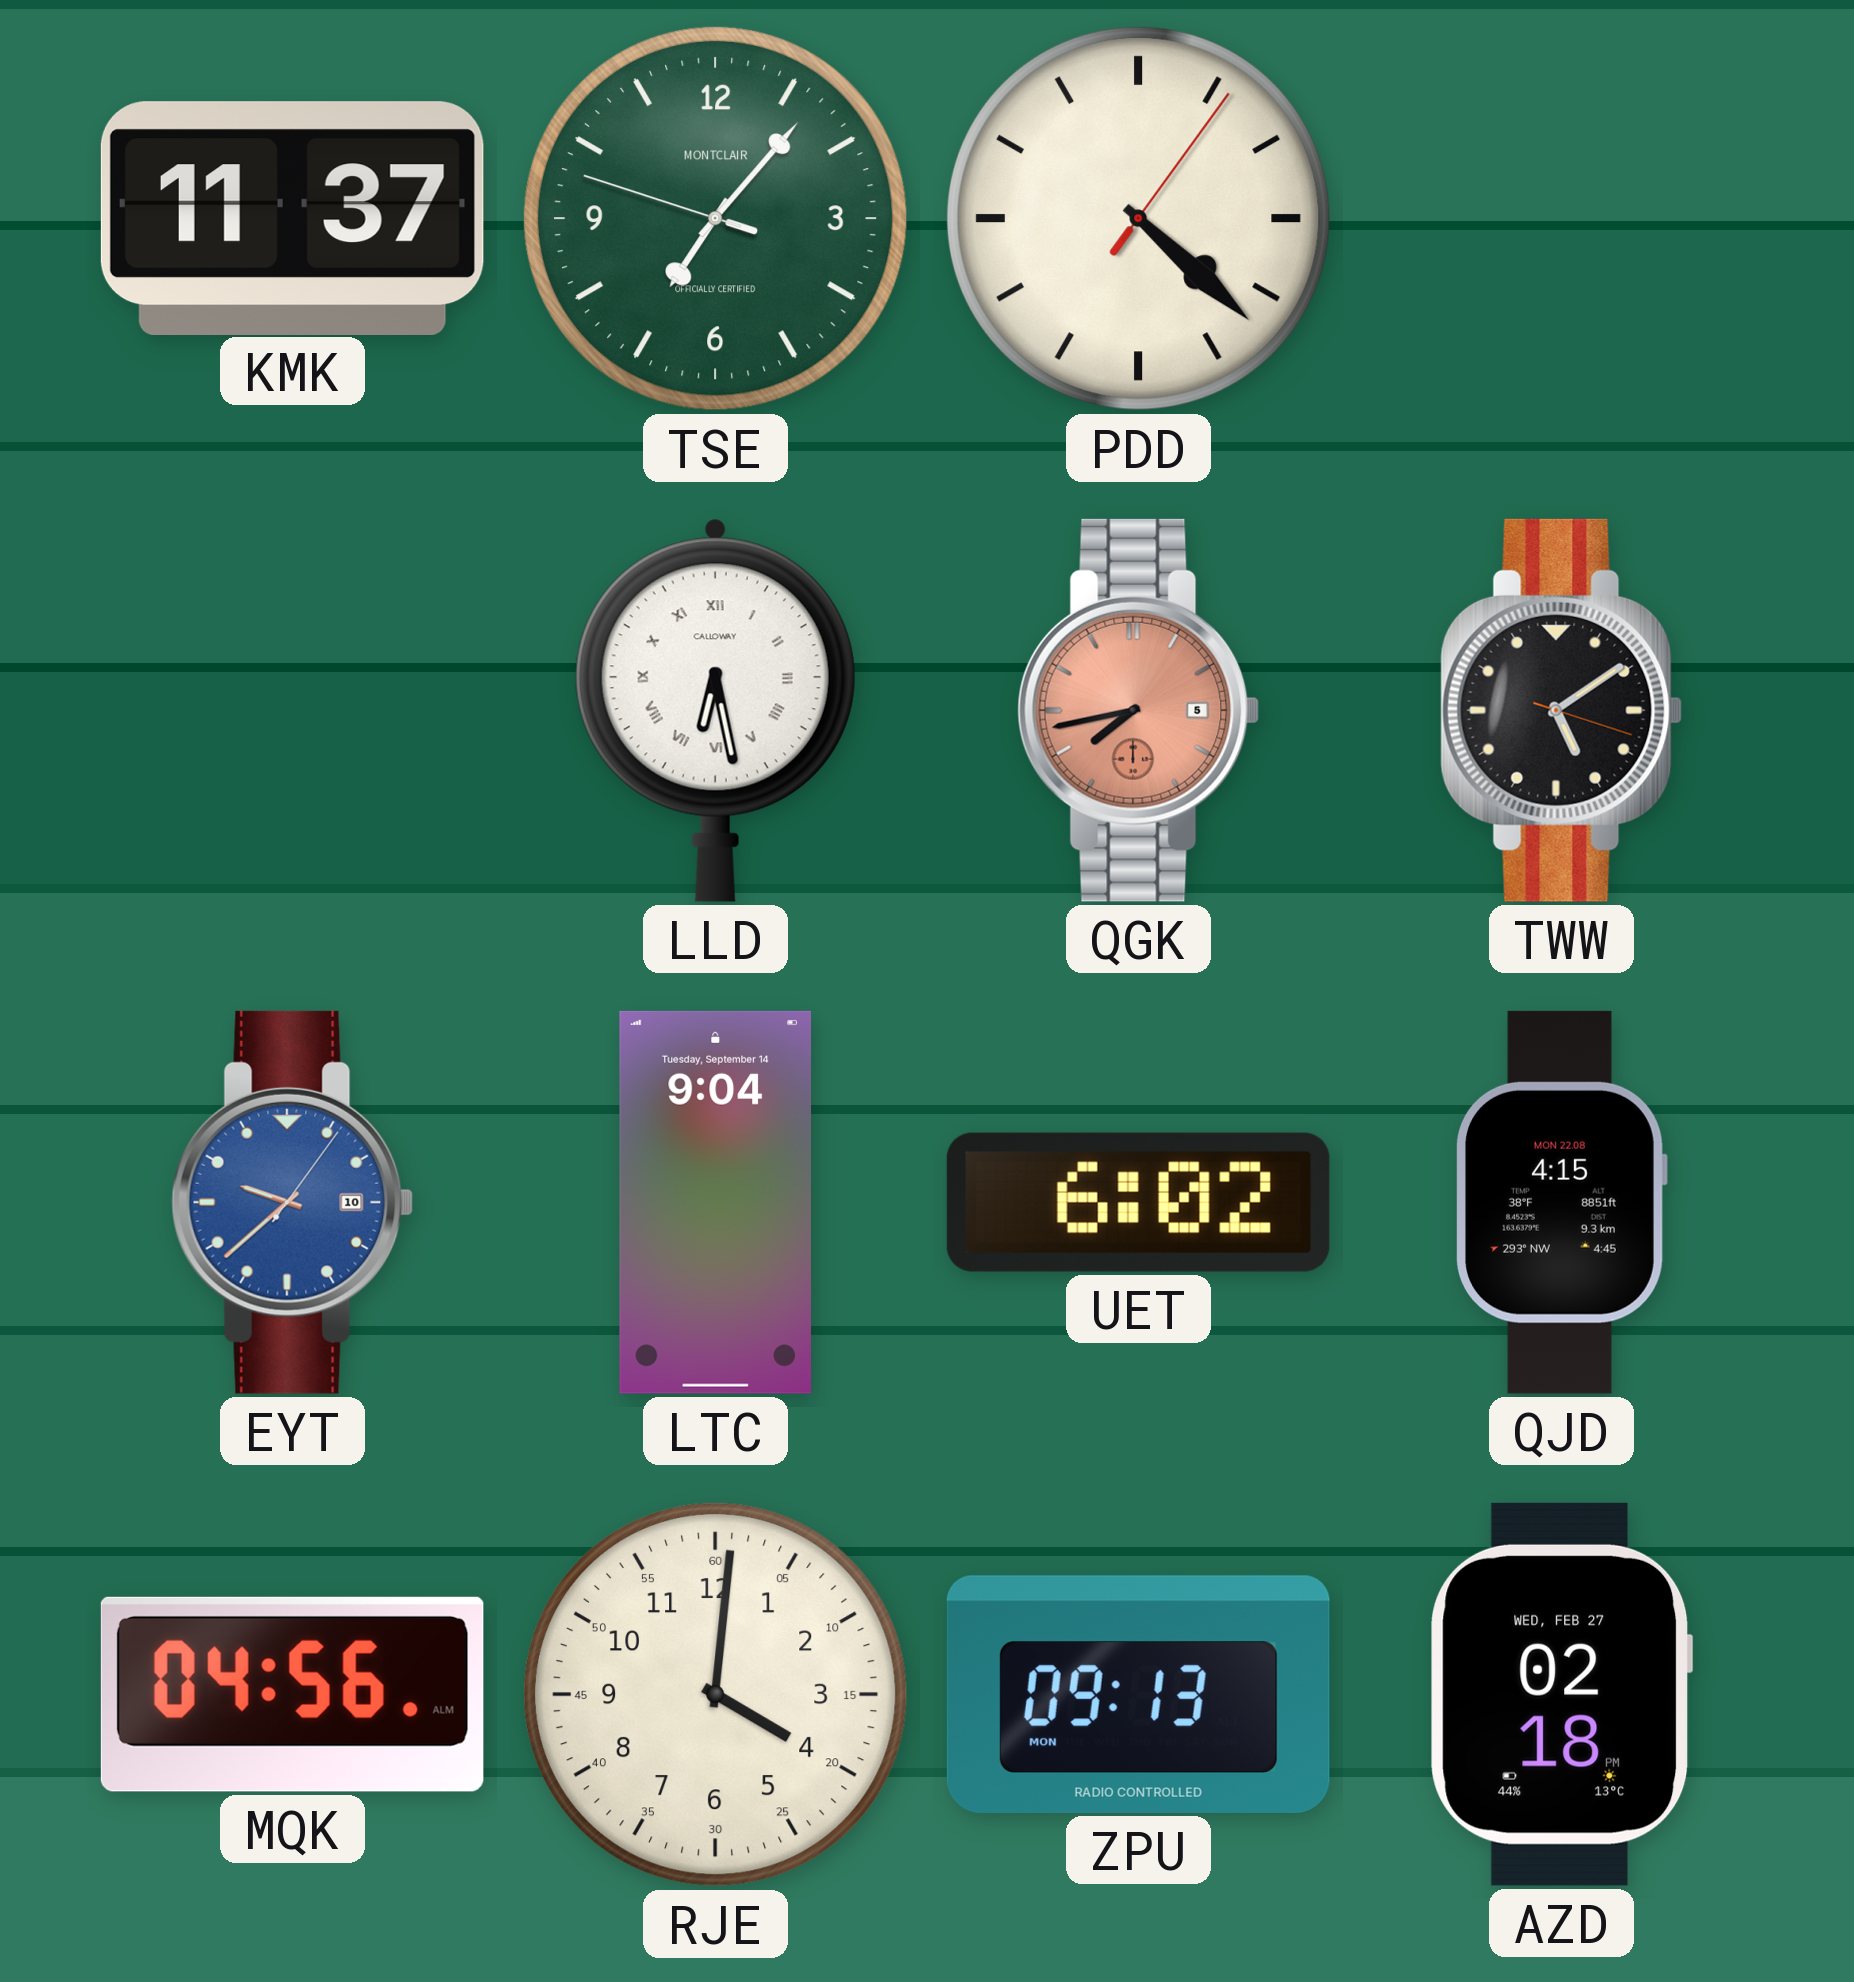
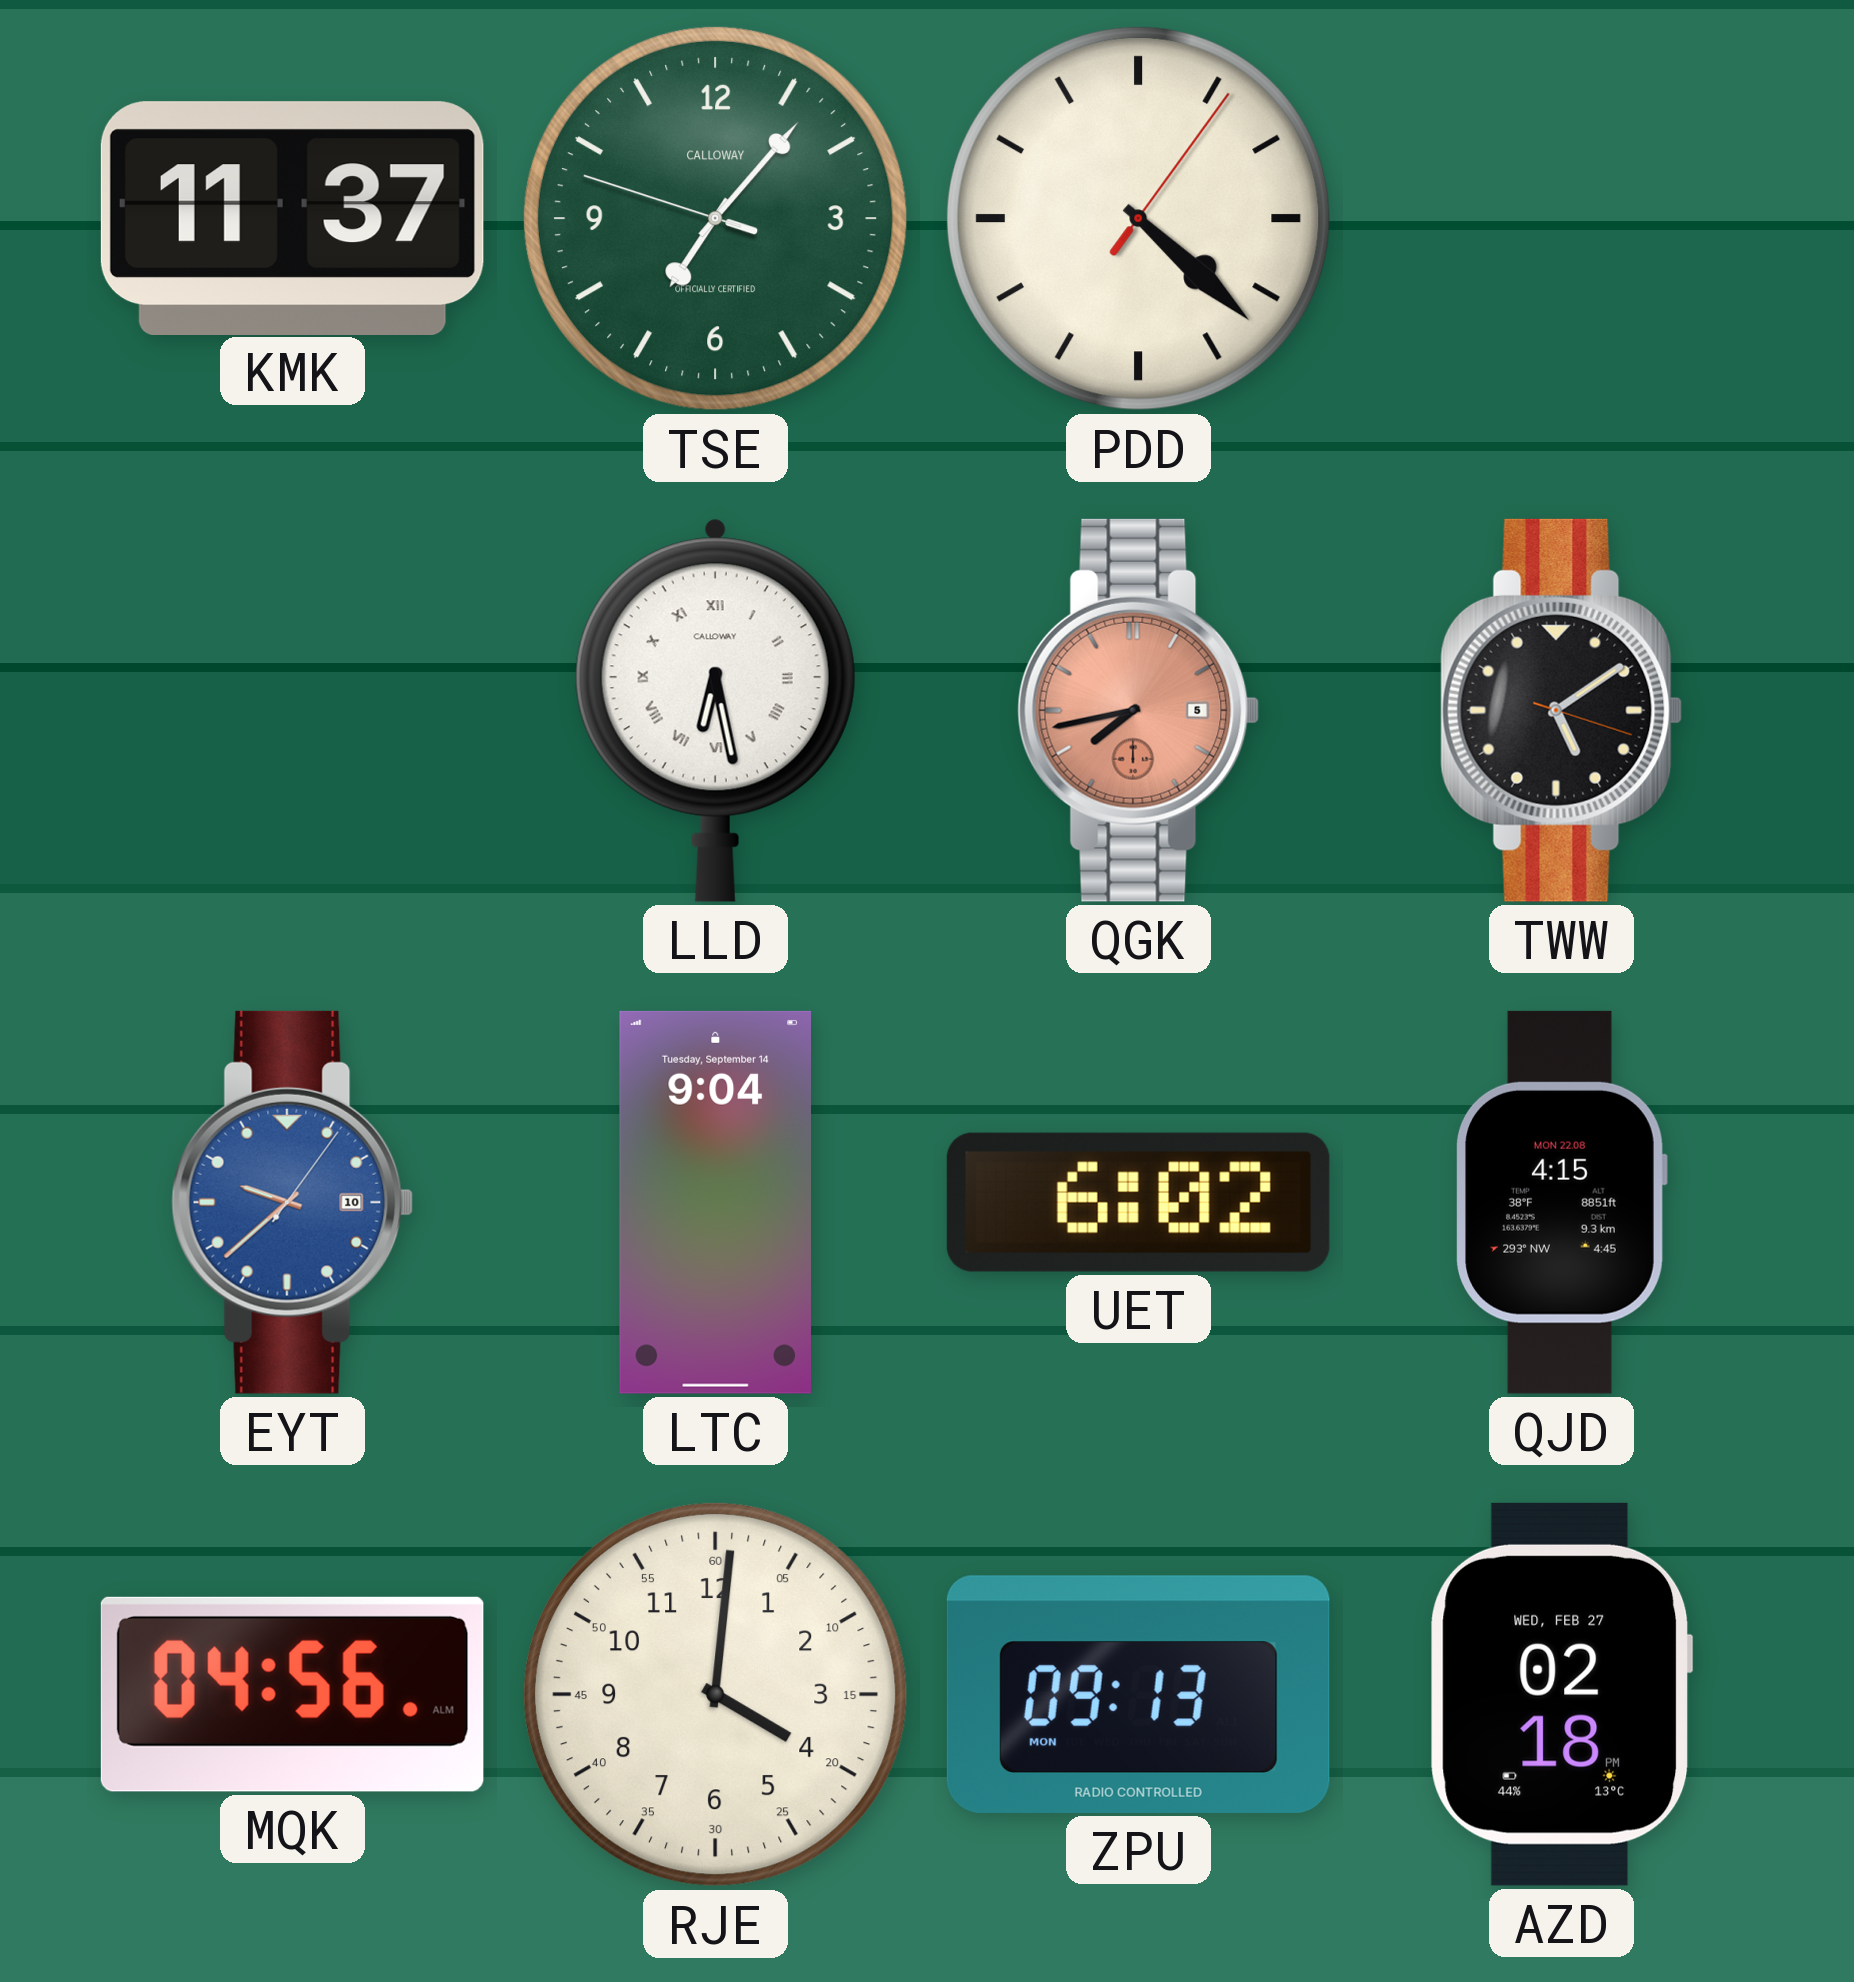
TSE brand: MONTCLAIR -> CALLOWAY
